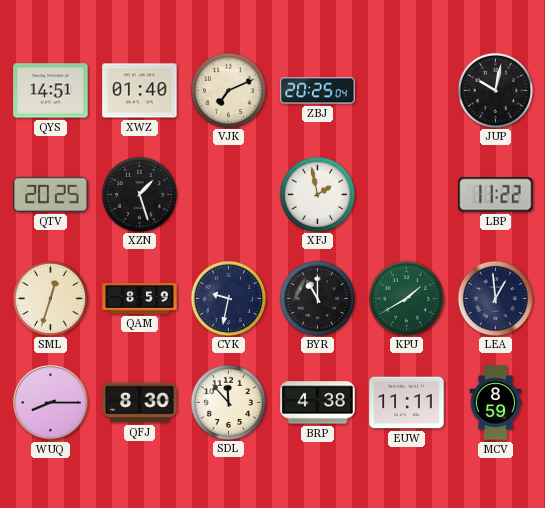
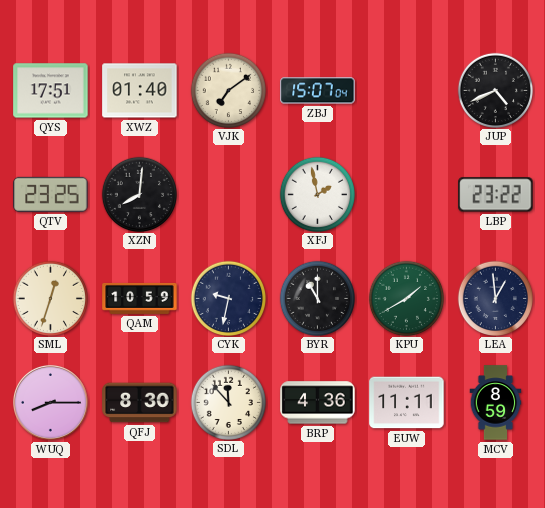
QYS: 14:51 -> 17:51
VJK: 7:11 -> 7:09
ZBJ: 20:25 -> 15:07
JUP: 10:02 -> 4:41
QTV: 20:25 -> 23:25
XZN: 1:27 -> 8:01
LBP: 11:22 -> 23:22
QAM: 8:59 -> 10:59
BRP: 4:38 -> 4:36
